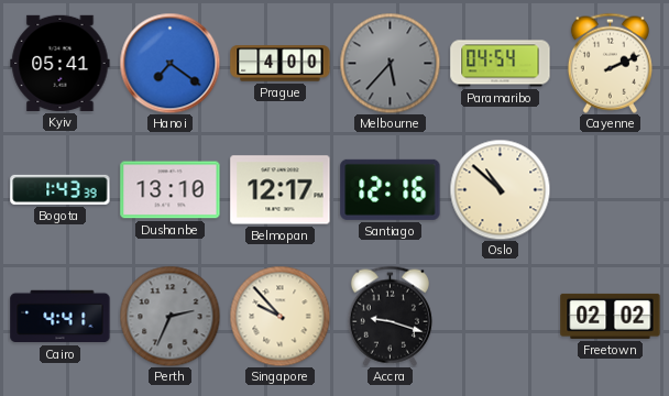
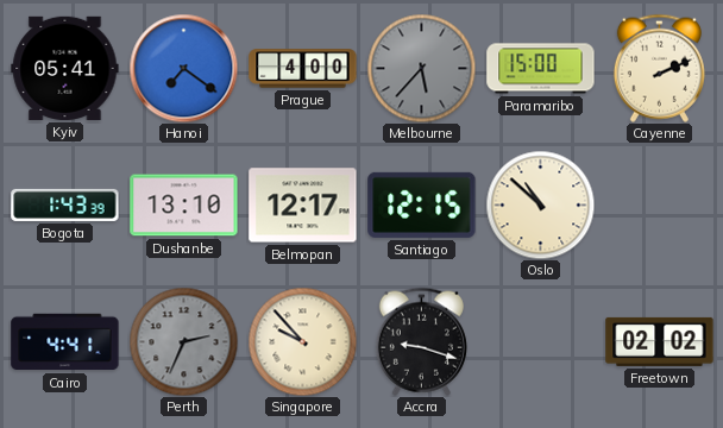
Paramaribo: 04:54 -> 15:00
Santiago: 12:16 -> 12:15
